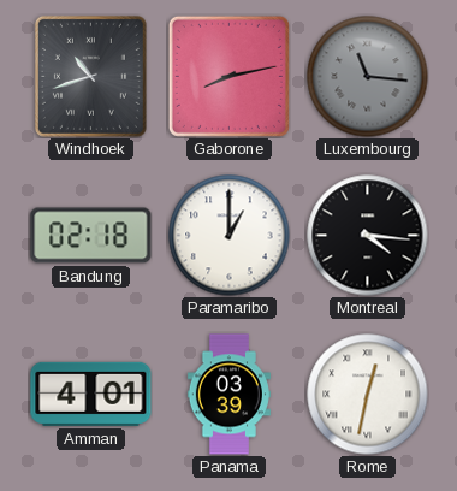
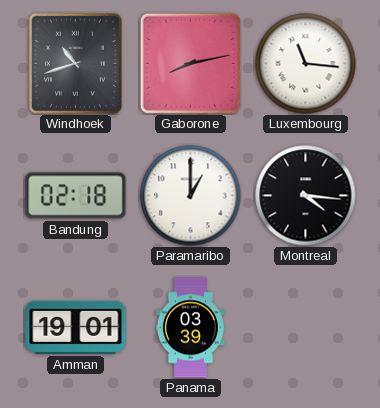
Luxembourg dial: grey -> white
Amman: 4:01 -> 19:01
Rome: 12:32 -> none
